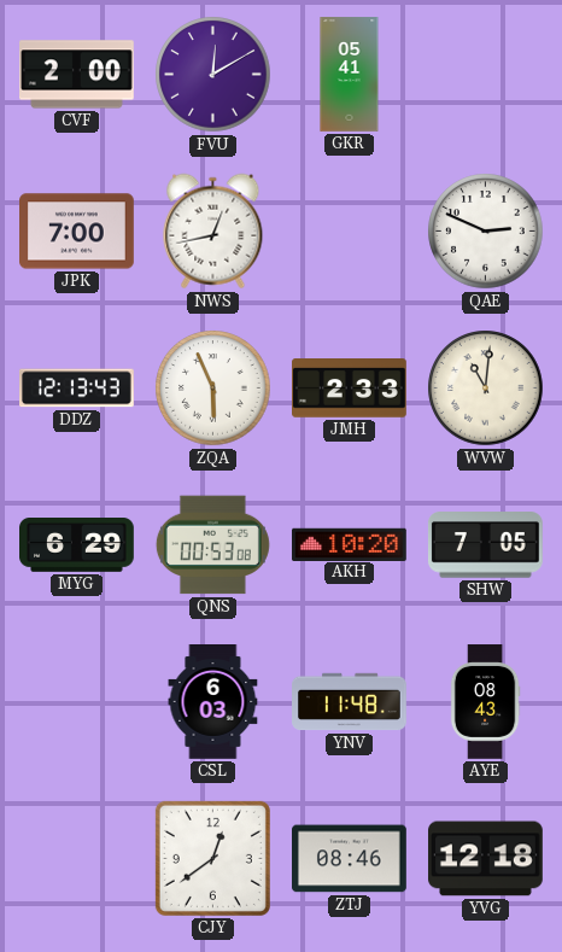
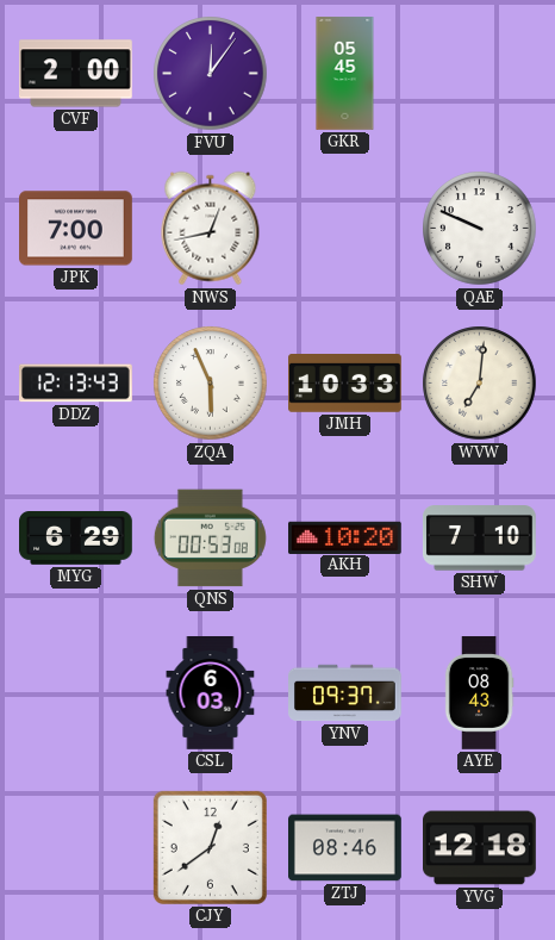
FVU: 12:10 -> 12:06
GKR: 05:41 -> 05:45
QAE: 2:49 -> 9:49
JMH: 2:33 -> 10:33
WVW: 11:01 -> 7:01
SHW: 7:05 -> 7:10
YNV: 11:48 -> 09:37
